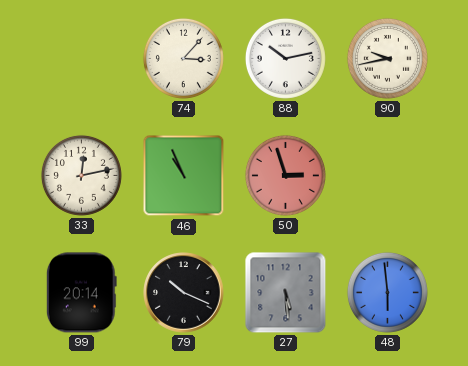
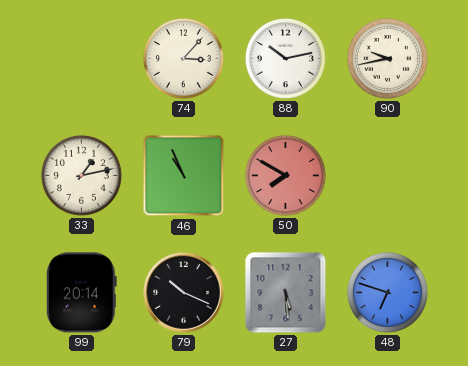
33: 12:13 -> 1:13
50: 2:57 -> 7:50
48: 5:59 -> 6:48
